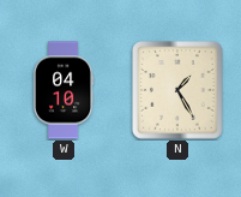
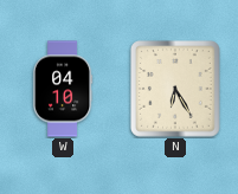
N: 1:25 -> 6:25
